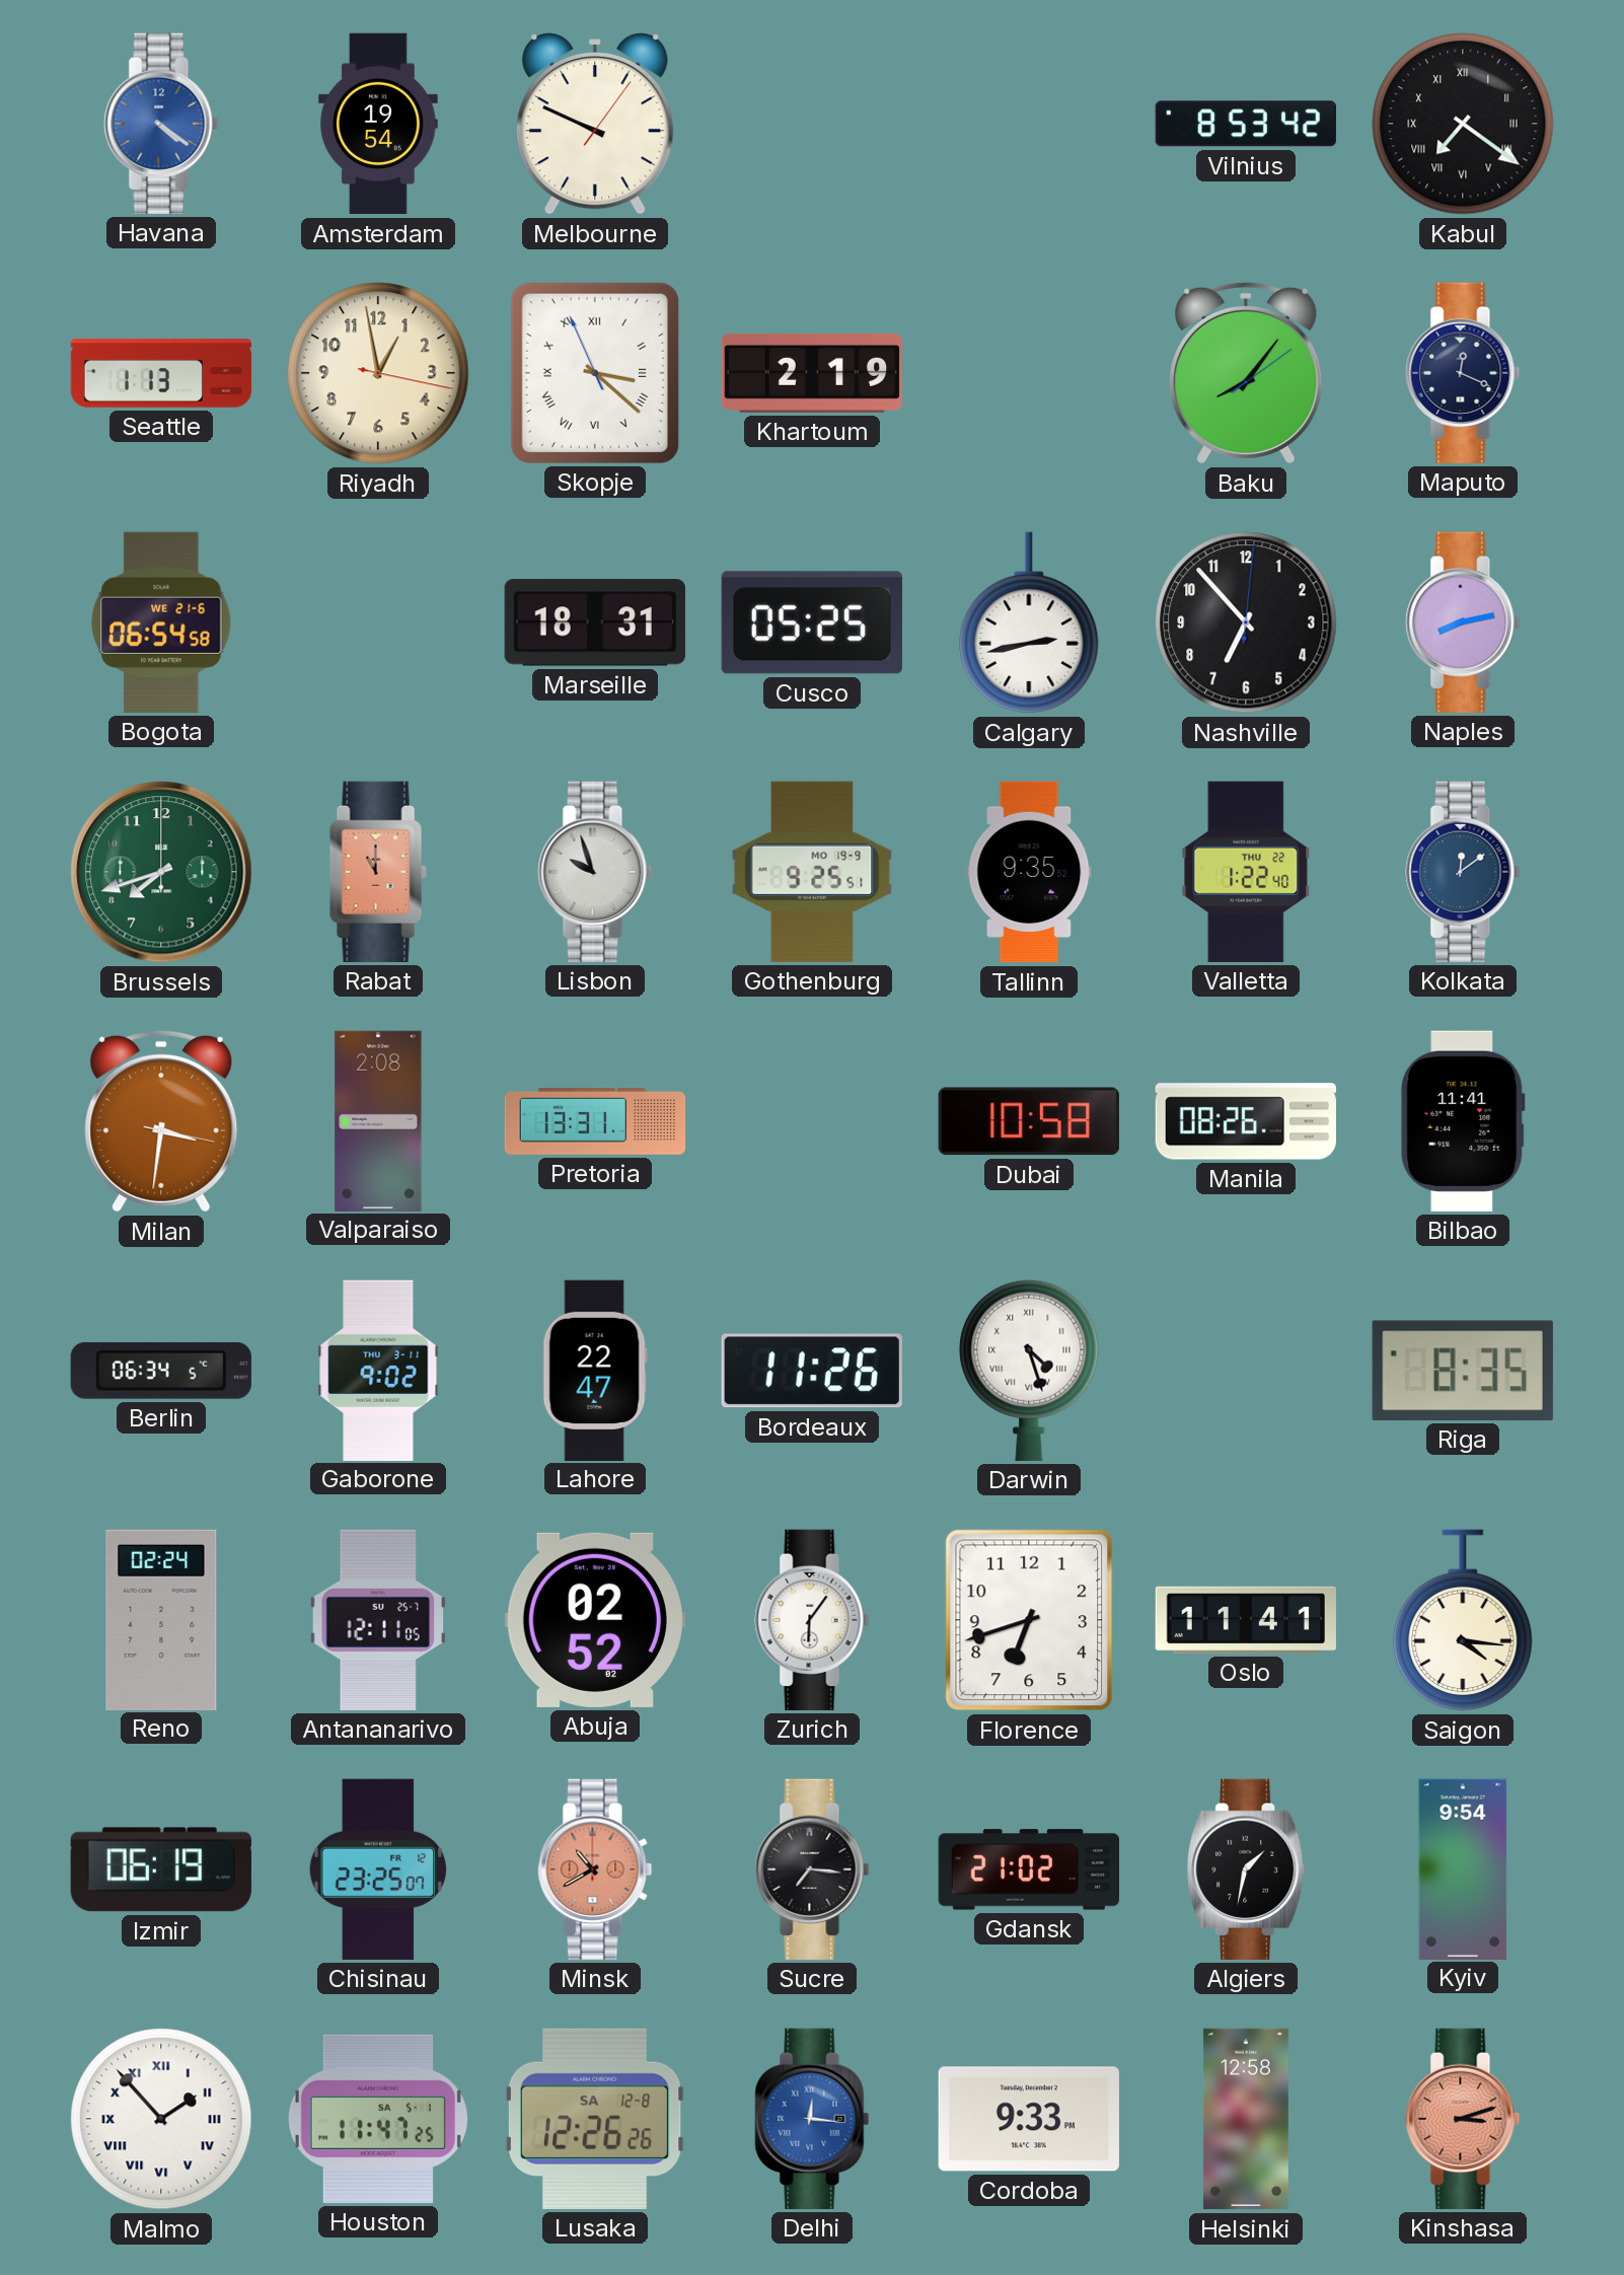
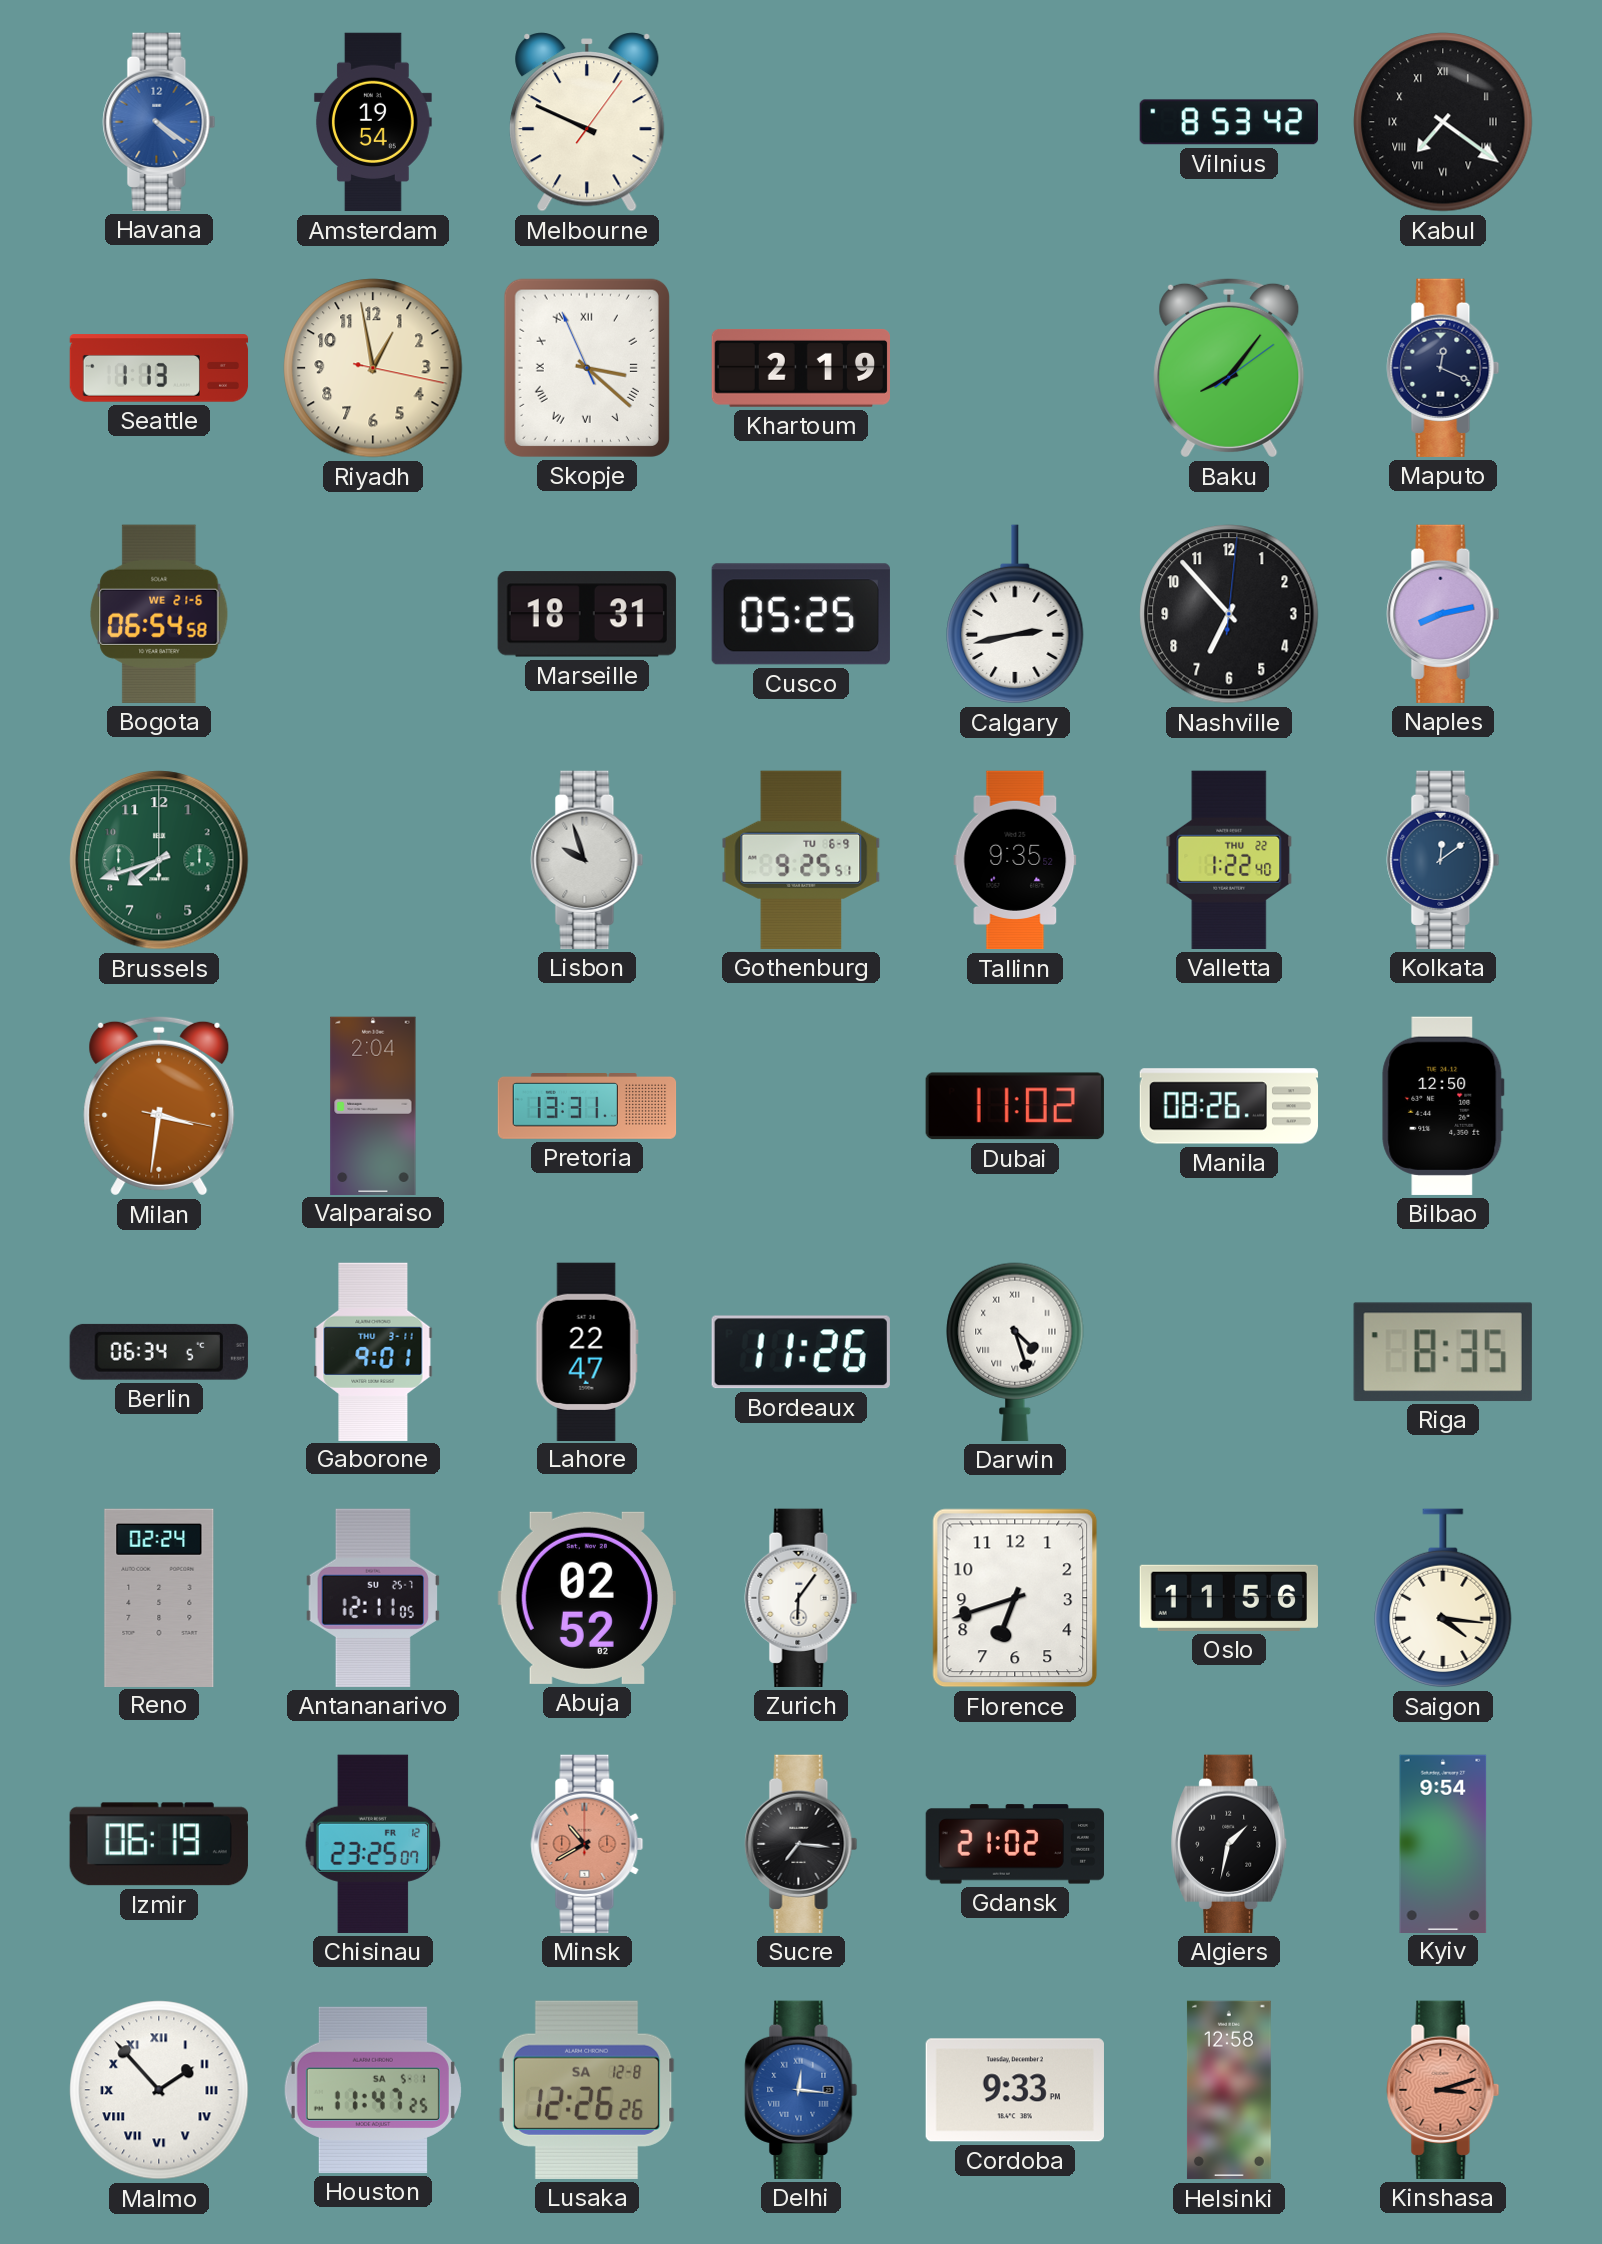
Rabat: 11:00 -> none
Gothenburg date: MO 19-9 -> TU 6-9
Valparaiso: 2:08 -> 2:04
Dubai: 10:58 -> 11:02
Bilbao: 11:41 -> 12:50
Gaborone: 9:02 -> 9:01
Oslo: 11:41 -> 11:56
